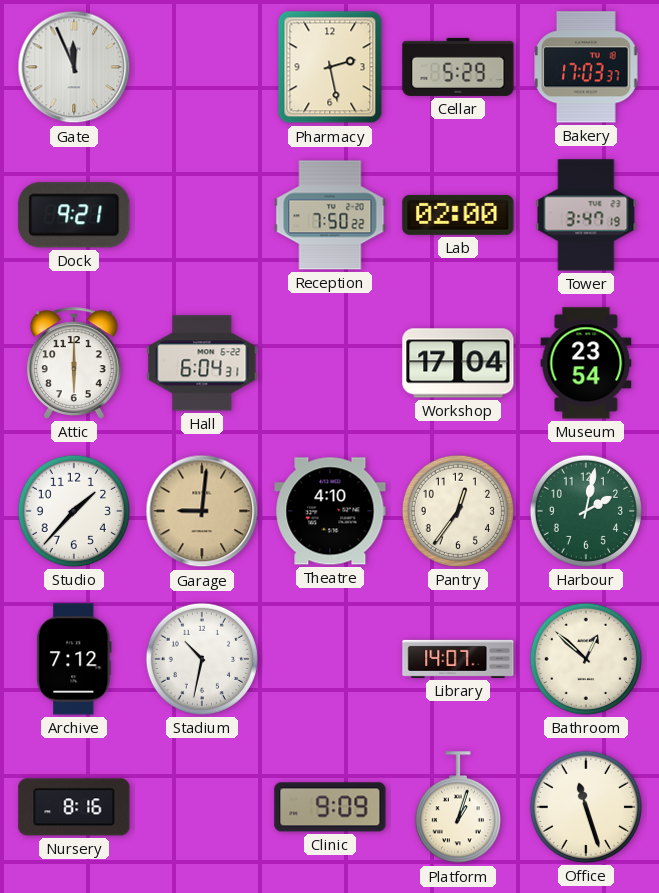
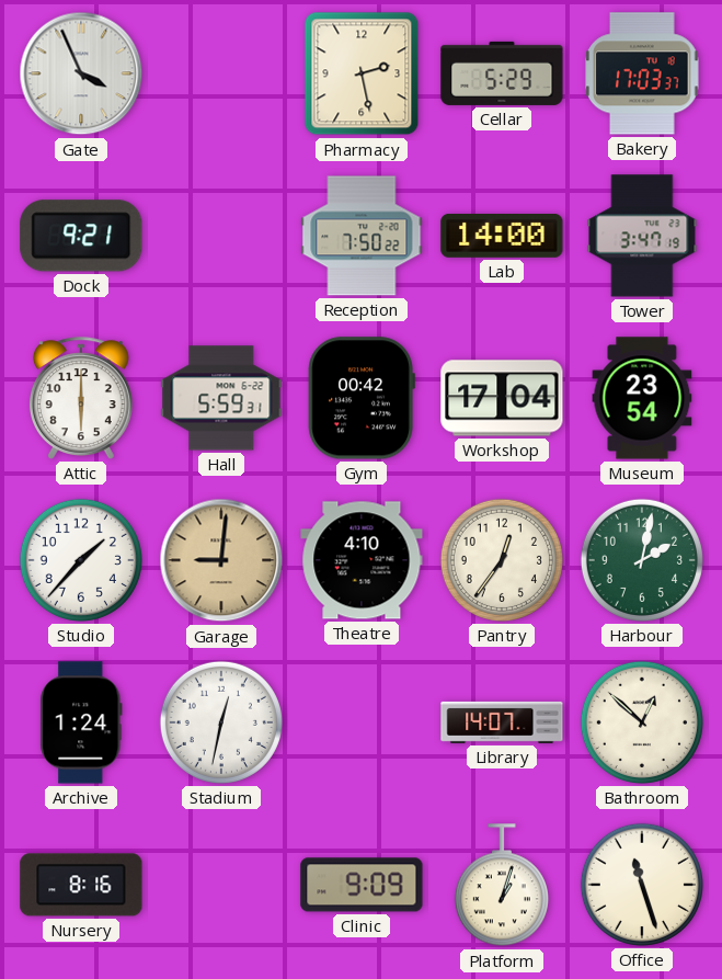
Gate: 11:56 -> 3:56
Lab: 02:00 -> 14:00
Hall: 6:04 -> 5:59
Gym: none -> 00:42
Archive: 7:12 -> 1:24
Stadium: 10:32 -> 12:32
